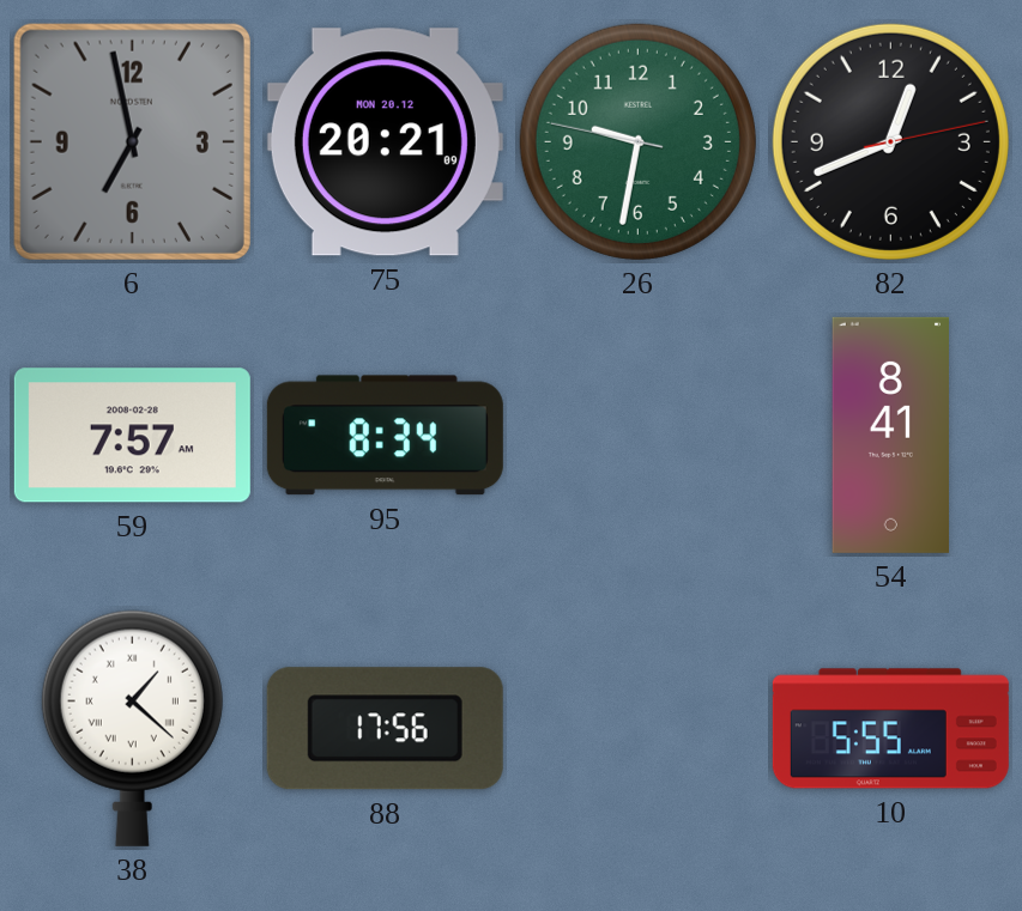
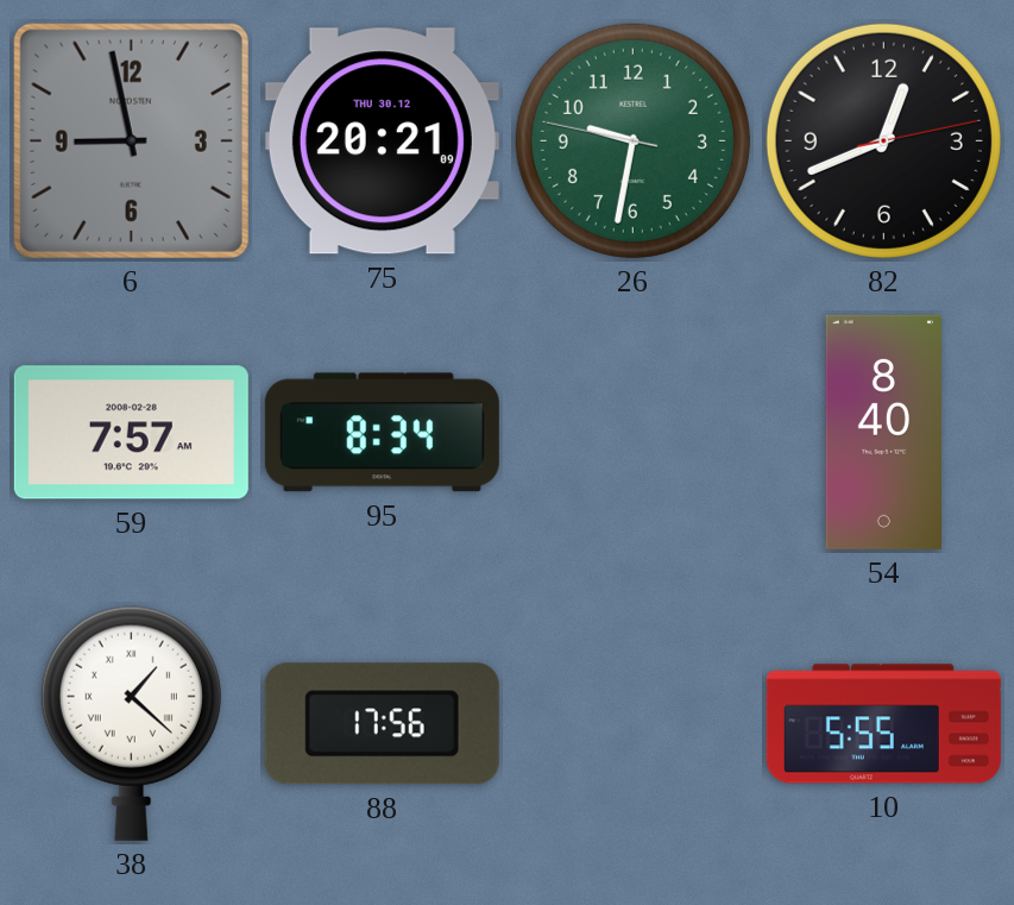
6: 6:58 -> 8:58
75 date: MON 20.12 -> THU 30.12
54: 8:41 -> 8:40
